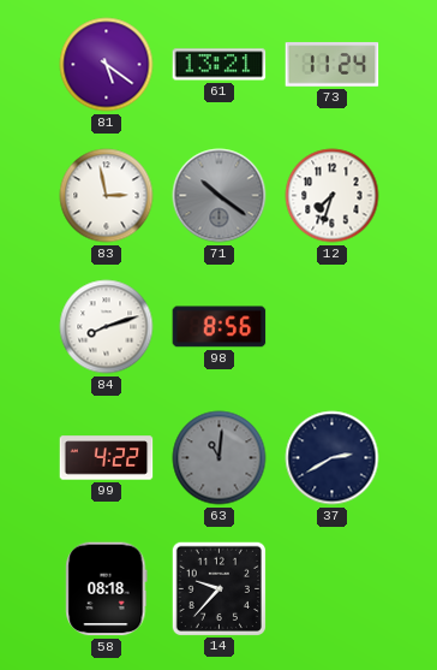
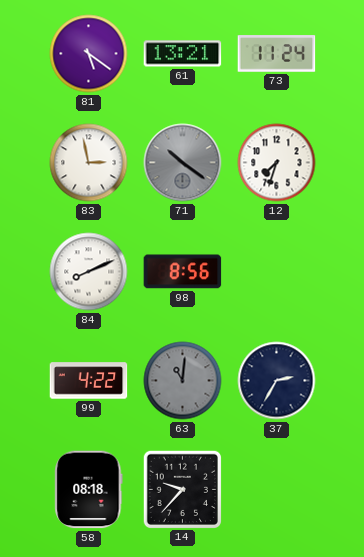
84: 8:12 -> 8:11
37: 2:40 -> 2:35
